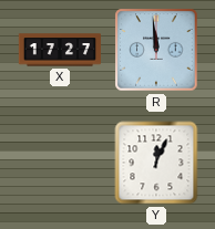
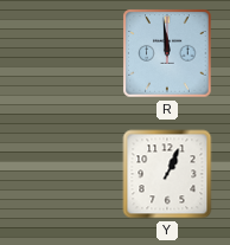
X: 17:27 -> none
Y: 12:04 -> 1:04
